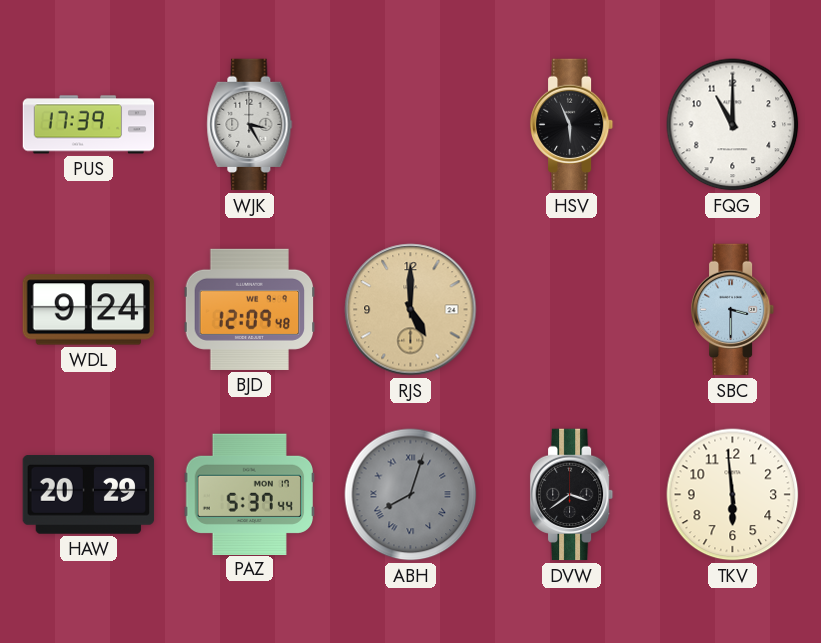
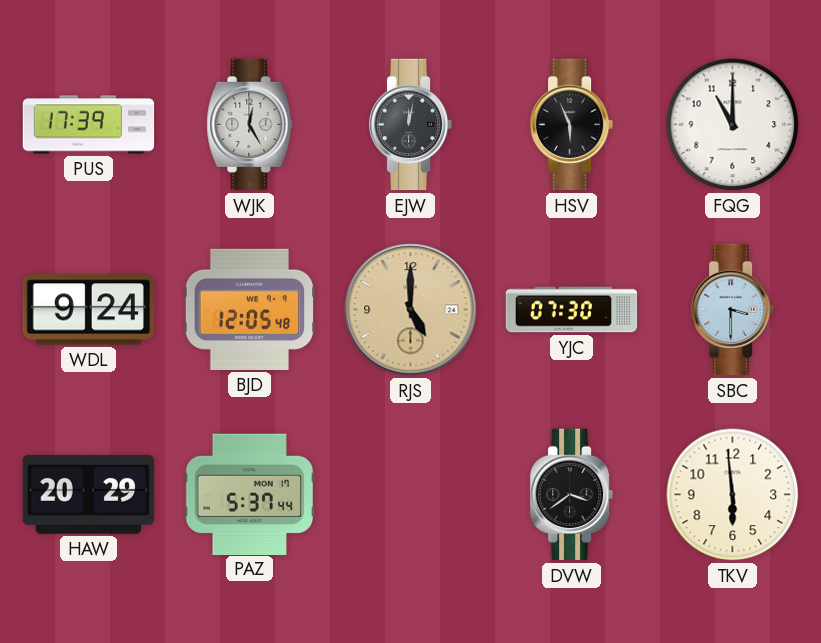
WJK: 3:25 -> 12:25
EJW: none -> 12:02
BJD: 12:09 -> 12:05
YJC: none -> 07:30
ABH: 8:03 -> none
